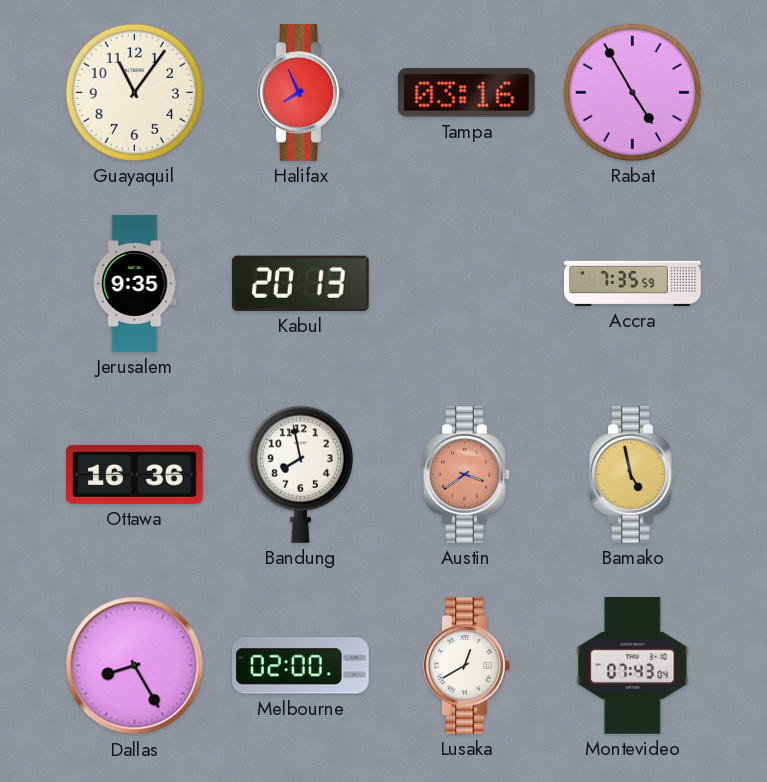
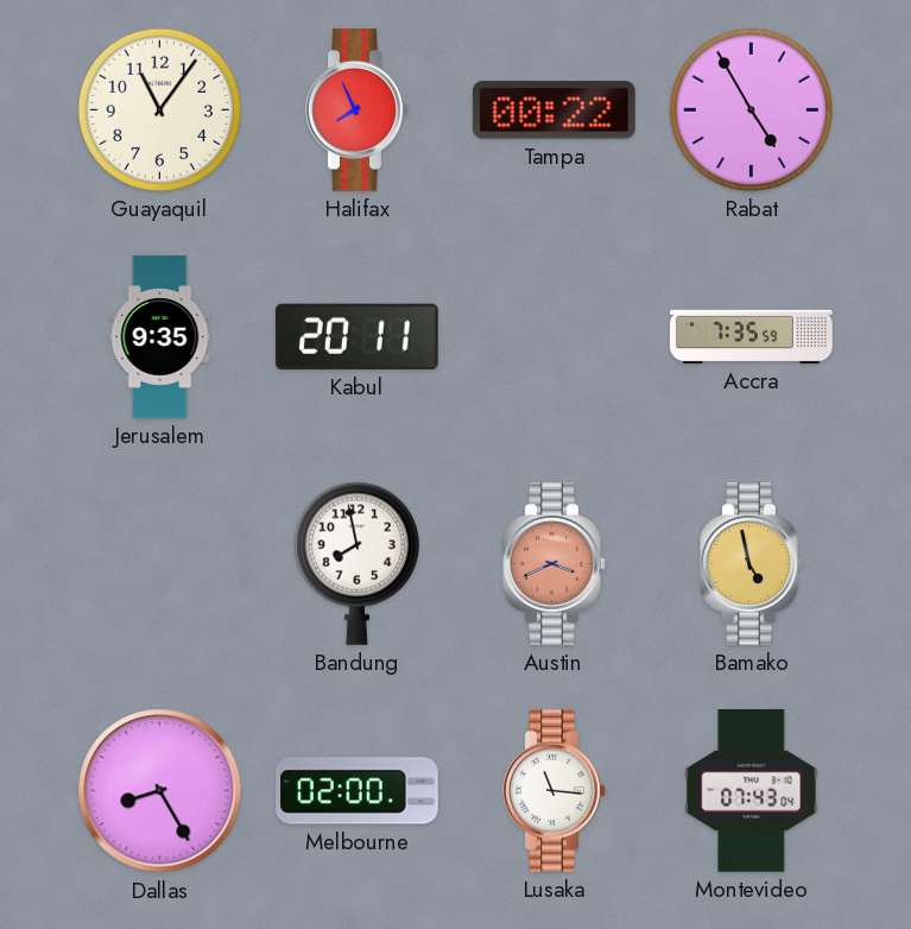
Tampa: 03:16 -> 00:22
Kabul: 20:13 -> 20:11
Ottawa: 16:36 -> none
Austin: 3:39 -> 3:41
Lusaka: 12:40 -> 11:16
